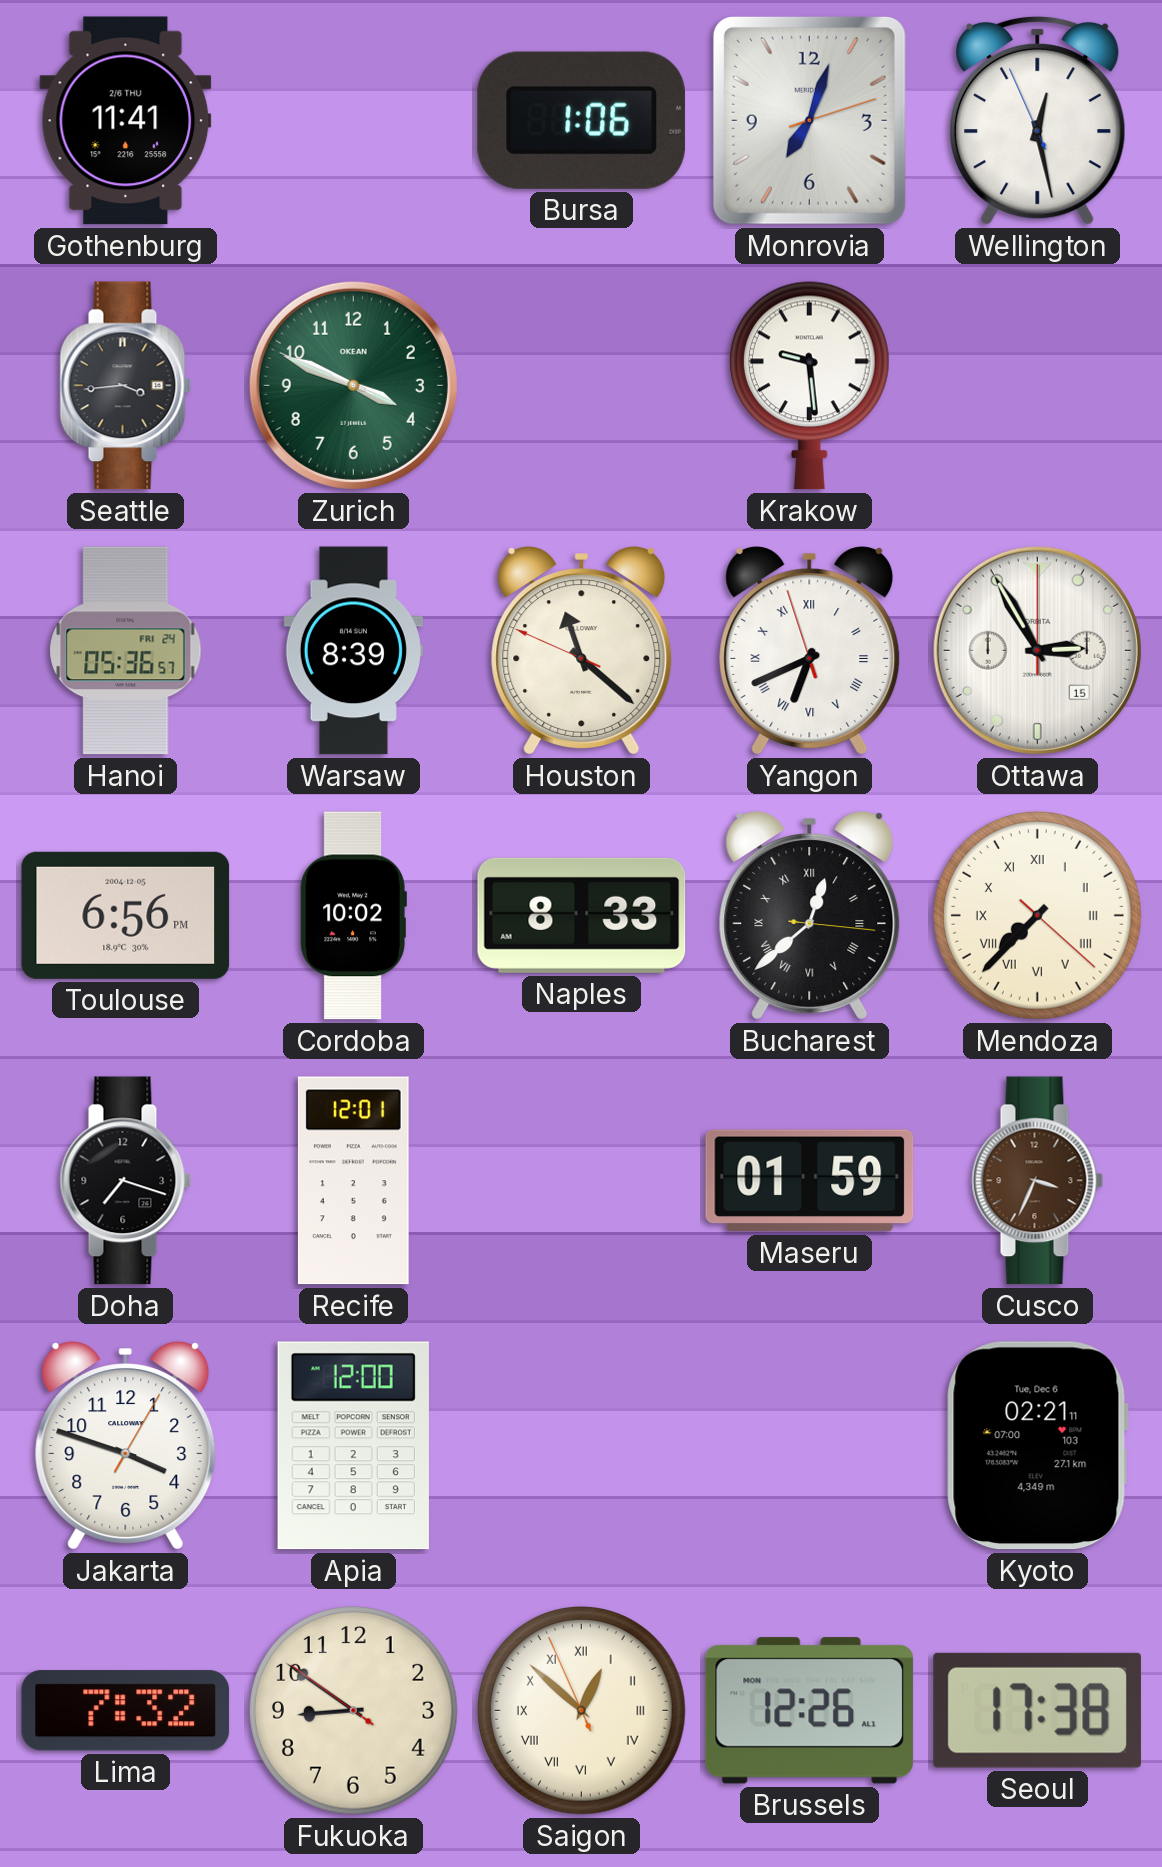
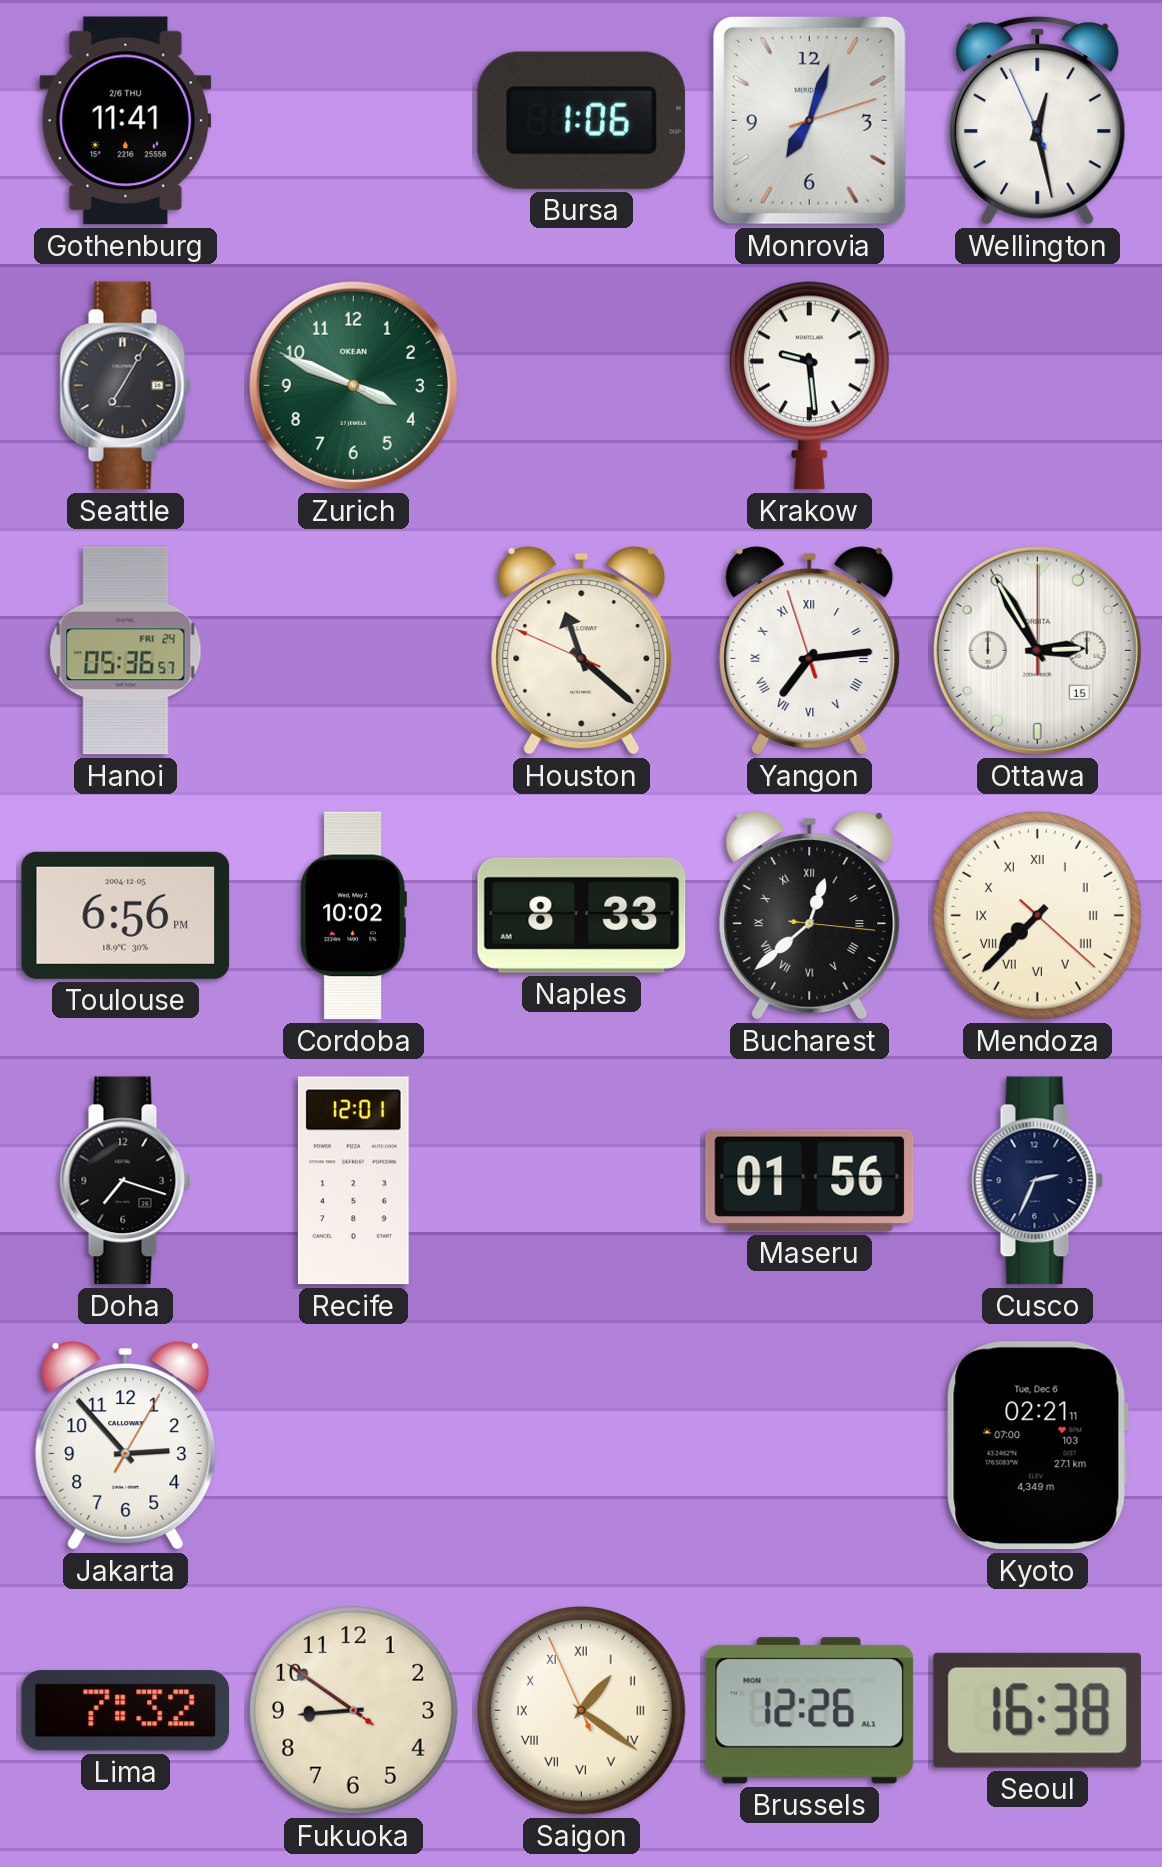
Seattle: 3:44 -> 7:05
Warsaw: 8:39 -> none
Yangon: 6:40 -> 7:13
Maseru: 01:59 -> 01:56
Cusco: 3:34 -> 2:34
Cusco dial: brown -> navy
Jakarta: 3:48 -> 2:53
Apia: 12:00 -> none
Saigon: 12:51 -> 1:20
Seoul: 17:38 -> 16:38
